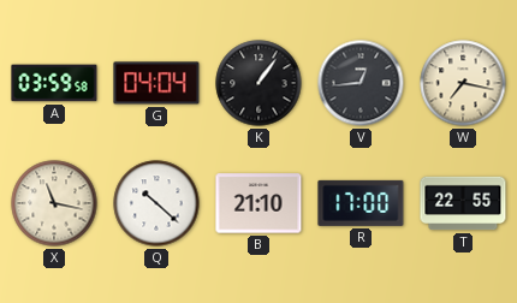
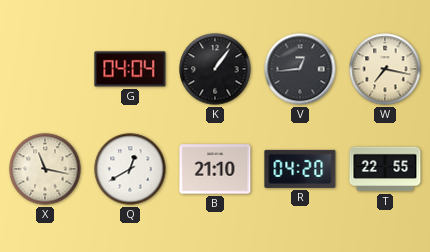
A: 03:59 -> none
Q: 10:22 -> 12:40
R: 17:00 -> 04:20
